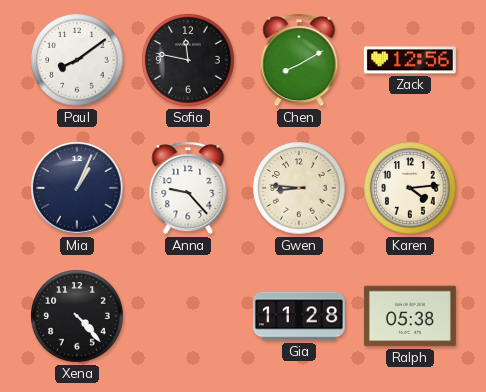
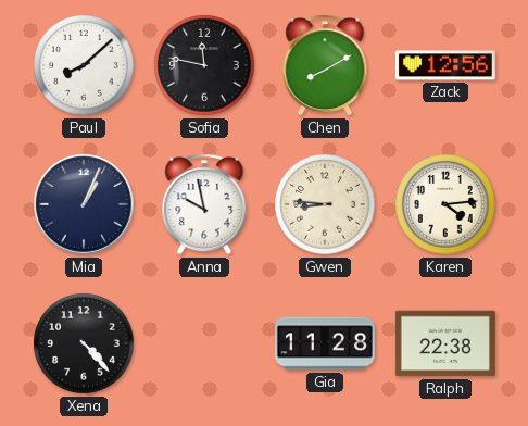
Paul: 8:09 -> 8:08
Anna: 9:23 -> 9:58
Ralph: 05:38 -> 22:38
